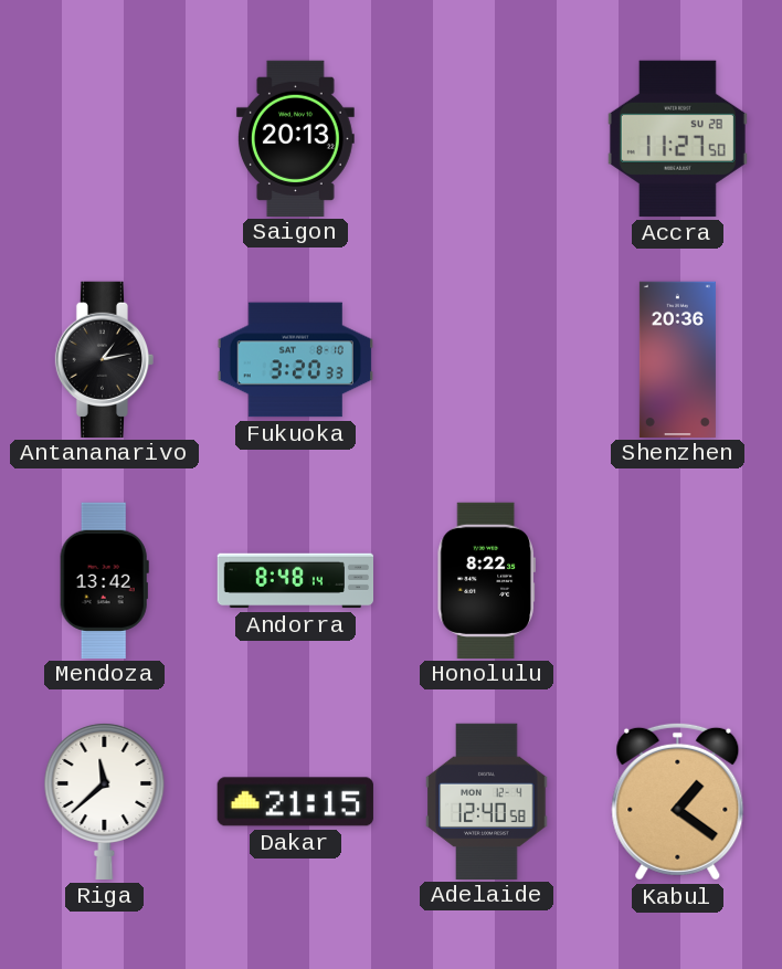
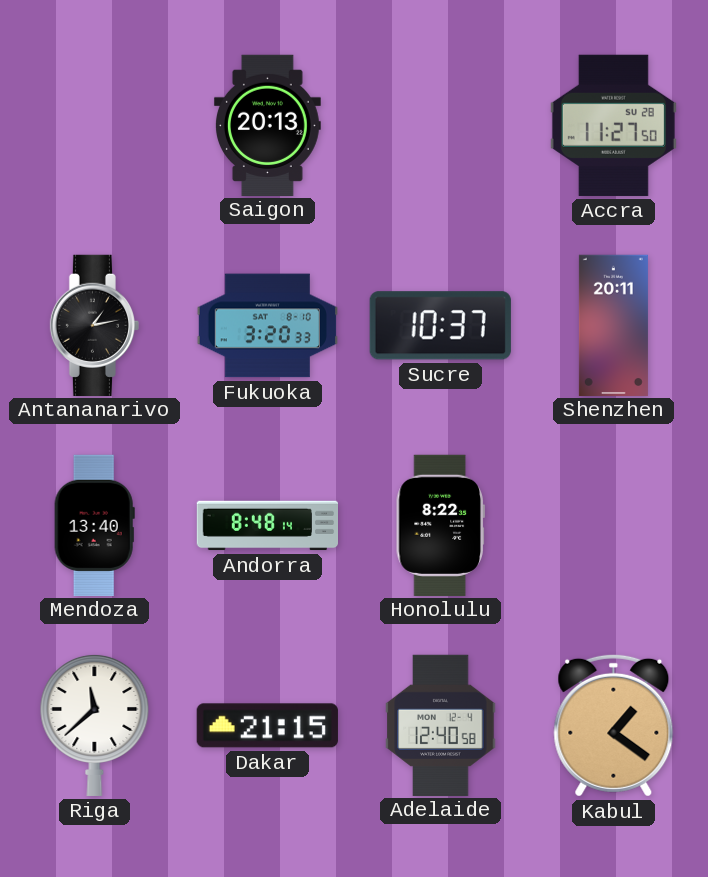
Sucre: none -> 10:37
Shenzhen: 20:36 -> 20:11
Mendoza: 13:42 -> 13:40
